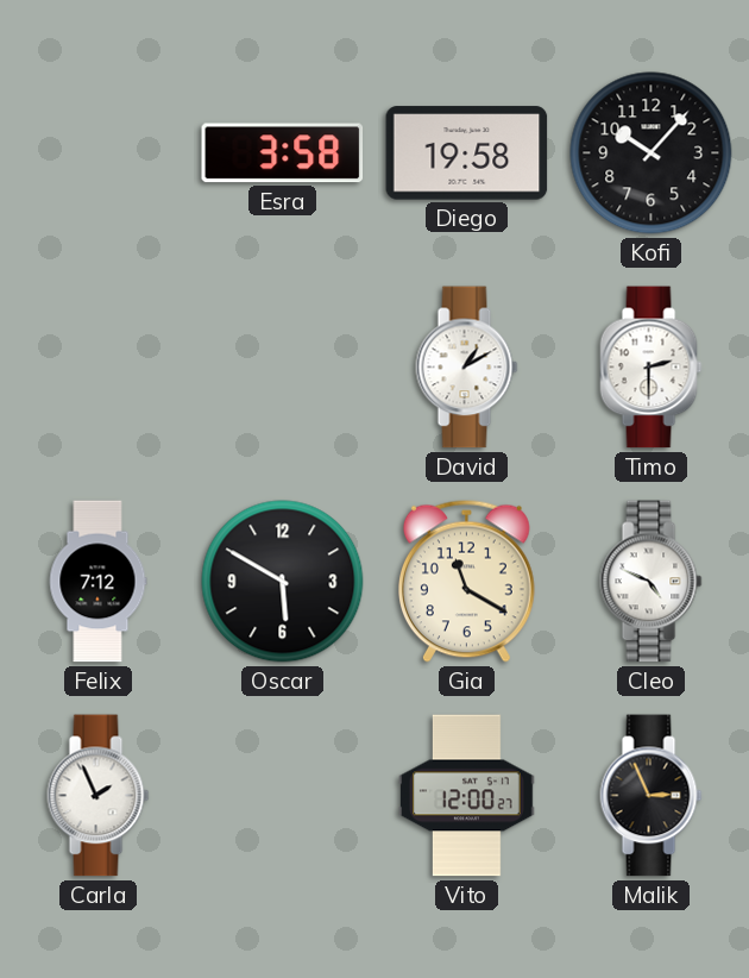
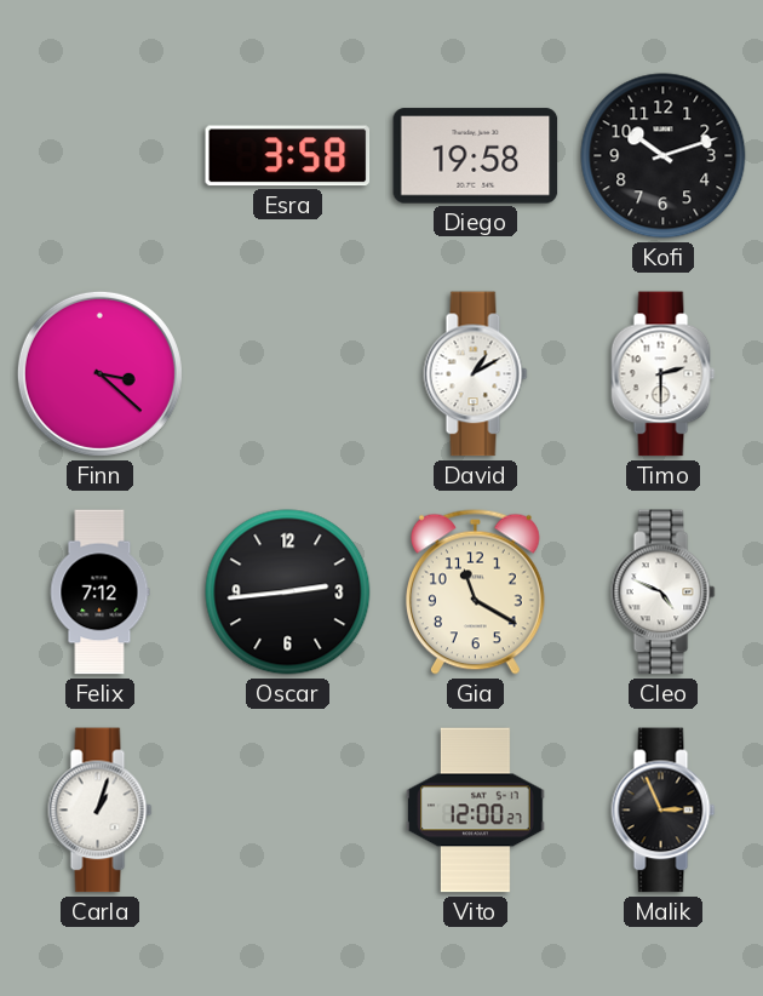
Kofi: 10:07 -> 10:12
Finn: none -> 3:22
Oscar: 5:50 -> 2:44
Carla: 1:56 -> 1:03
